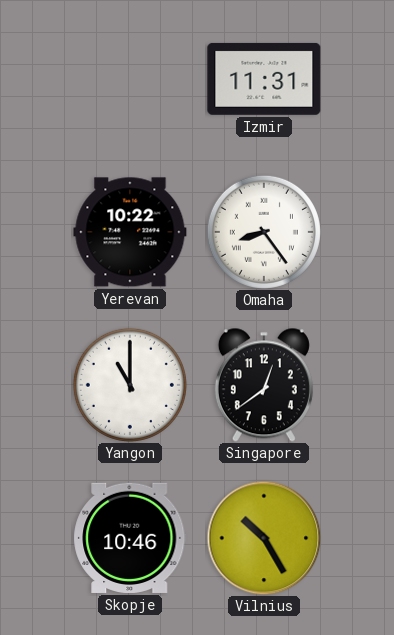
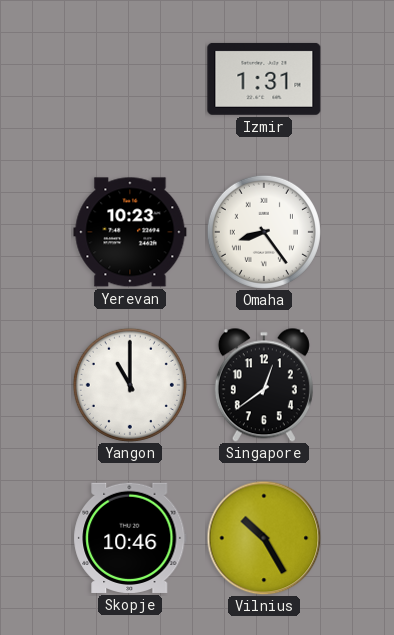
Izmir: 11:31 -> 1:31
Yerevan: 10:22 -> 10:23
